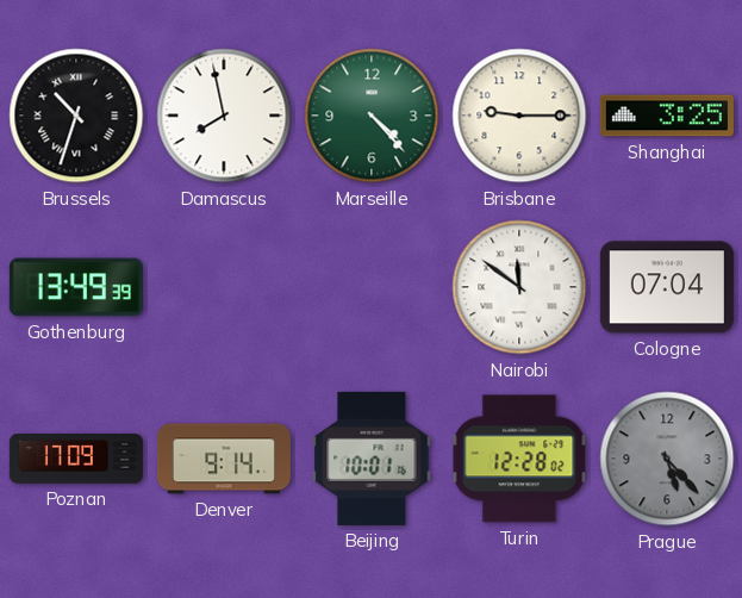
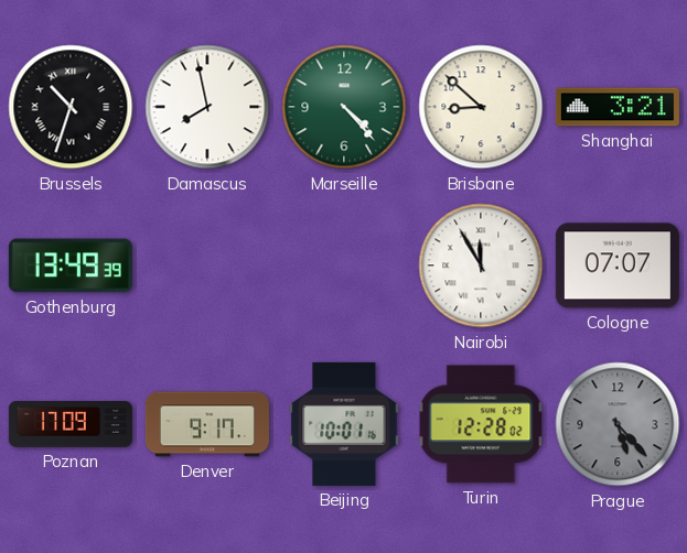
Brisbane: 9:15 -> 8:52
Shanghai: 3:25 -> 3:21
Nairobi: 11:51 -> 11:55
Cologne: 07:04 -> 07:07
Denver: 9:14 -> 9:17
